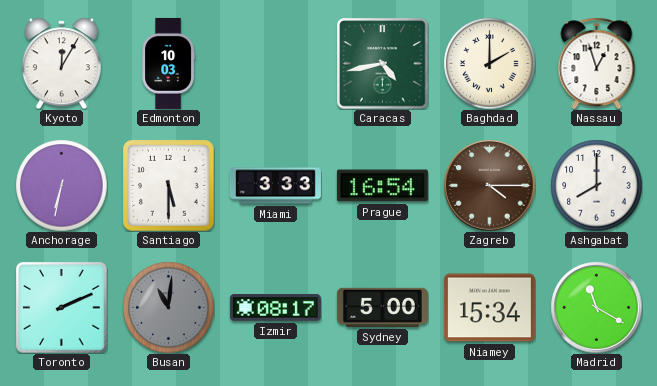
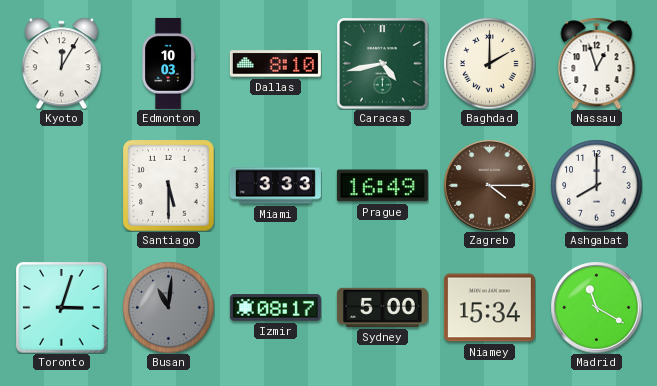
Dallas: none -> 8:10
Anchorage: 6:32 -> none
Prague: 16:54 -> 16:49
Toronto: 2:11 -> 3:03
